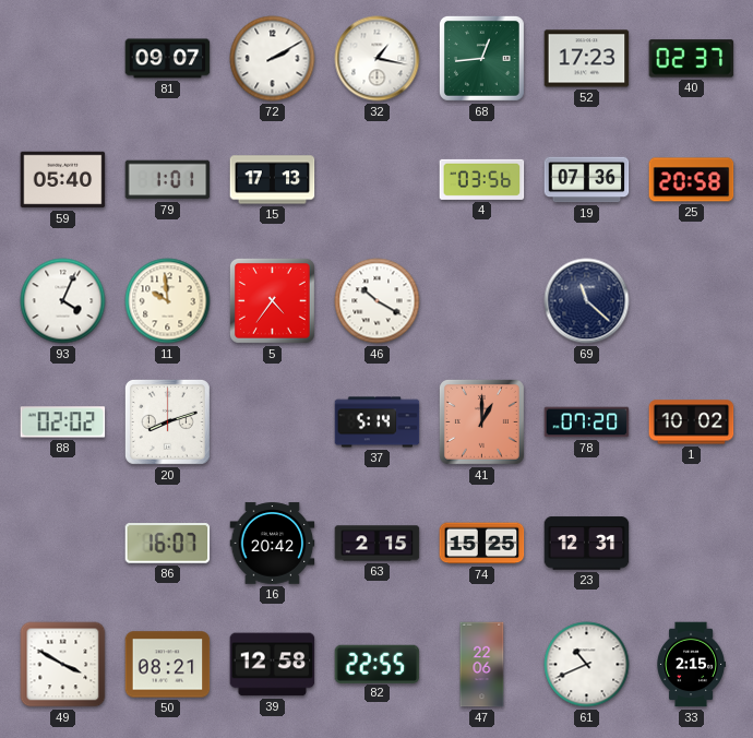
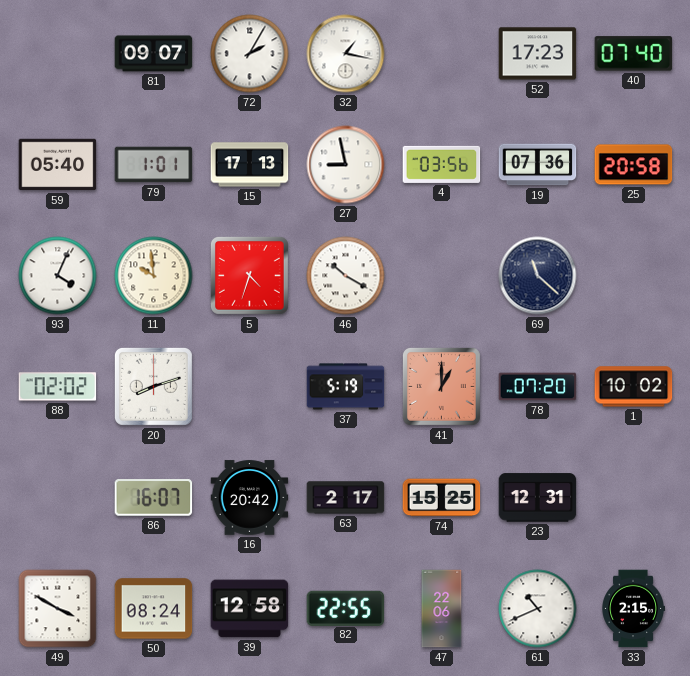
72: 2:10 -> 2:05
68: 12:44 -> none
40: 02:37 -> 07:40
27: none -> 8:58
5: 4:36 -> 4:33
37: 5:14 -> 5:19
63: 2:15 -> 2:17
50: 08:21 -> 08:24
